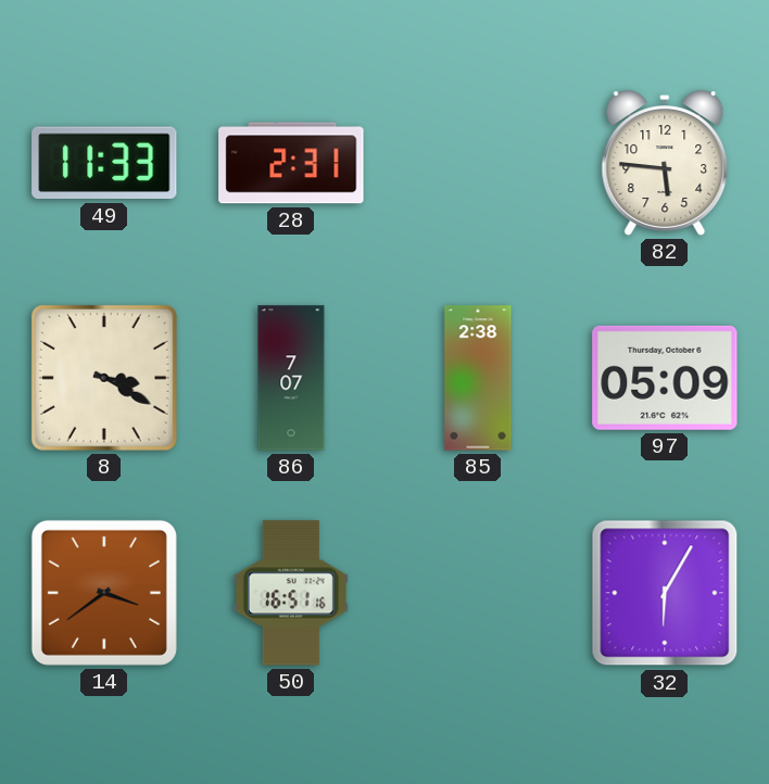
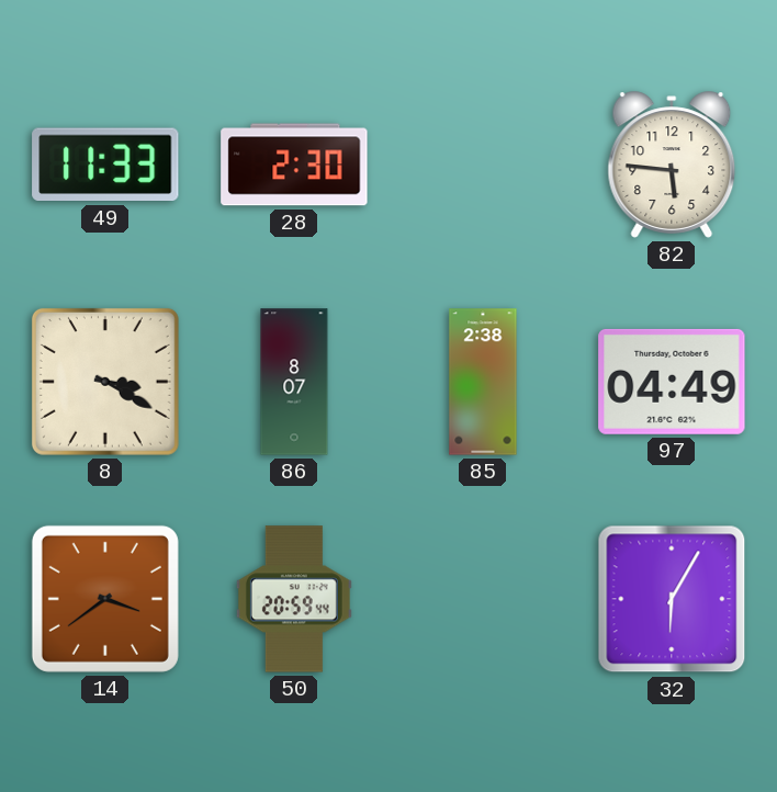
28: 2:31 -> 2:30
86: 7:07 -> 8:07
97: 05:09 -> 04:49
50: 16:51 -> 20:59
